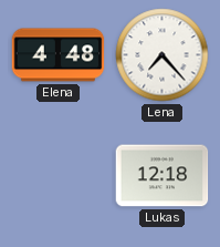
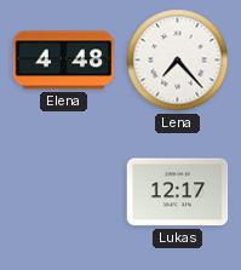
Lukas: 12:18 -> 12:17
